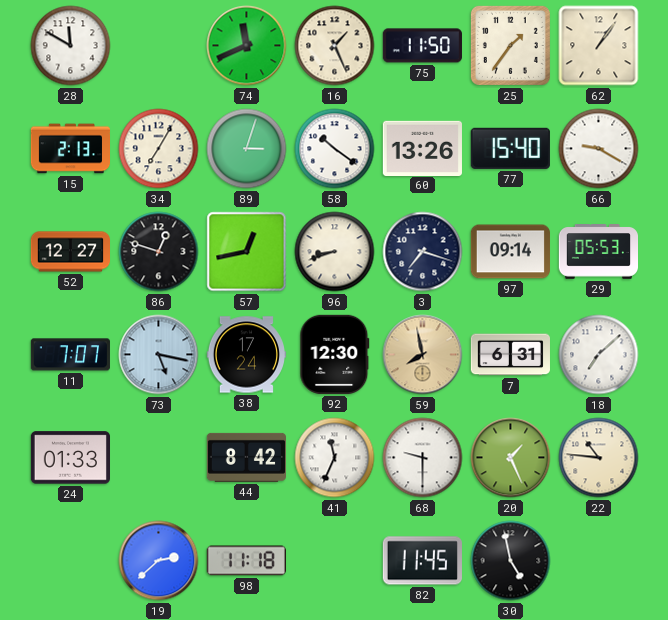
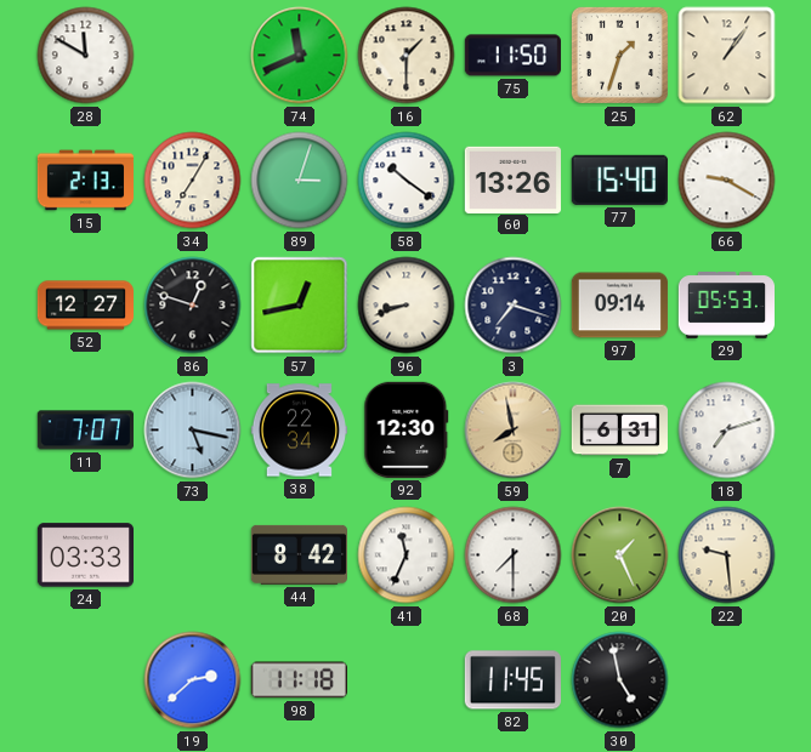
16: 1:26 -> 1:30
25: 1:36 -> 1:33
38: 17:24 -> 22:34
18: 7:08 -> 7:12
24: 01:33 -> 03:33
68: 9:30 -> 7:30
22: 10:46 -> 9:29
